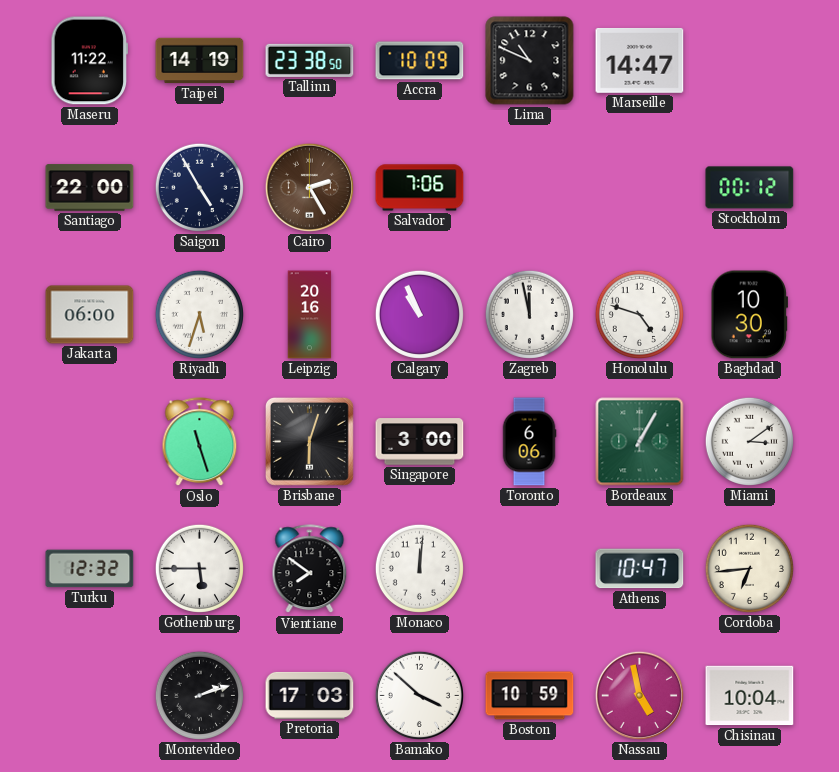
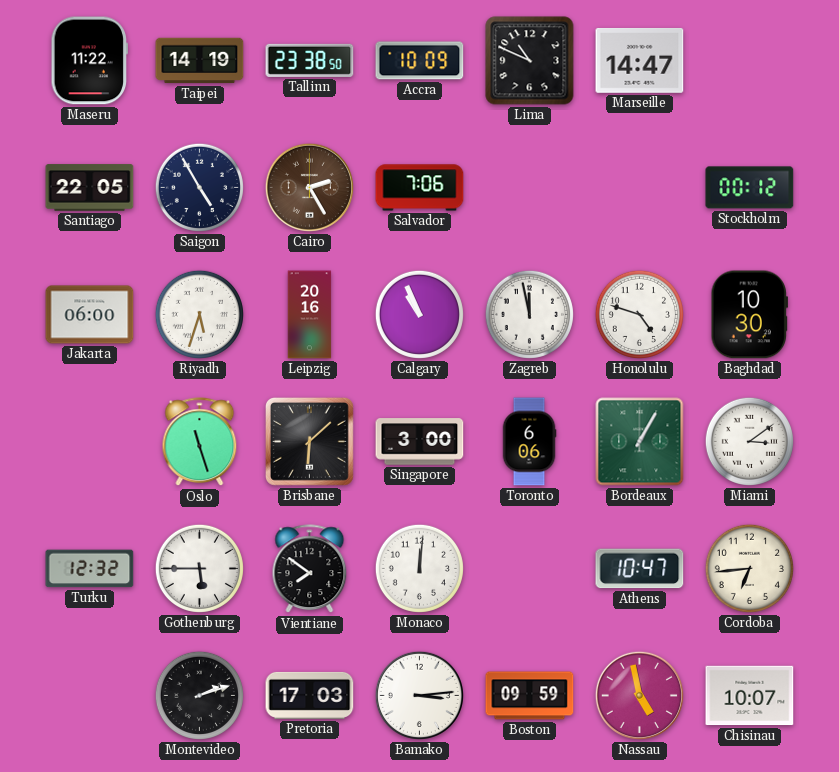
Santiago: 22:00 -> 22:05
Brisbane: 6:03 -> 6:08
Bamako: 3:52 -> 3:14
Boston: 10:59 -> 09:59
Chisinau: 10:04 -> 10:07
